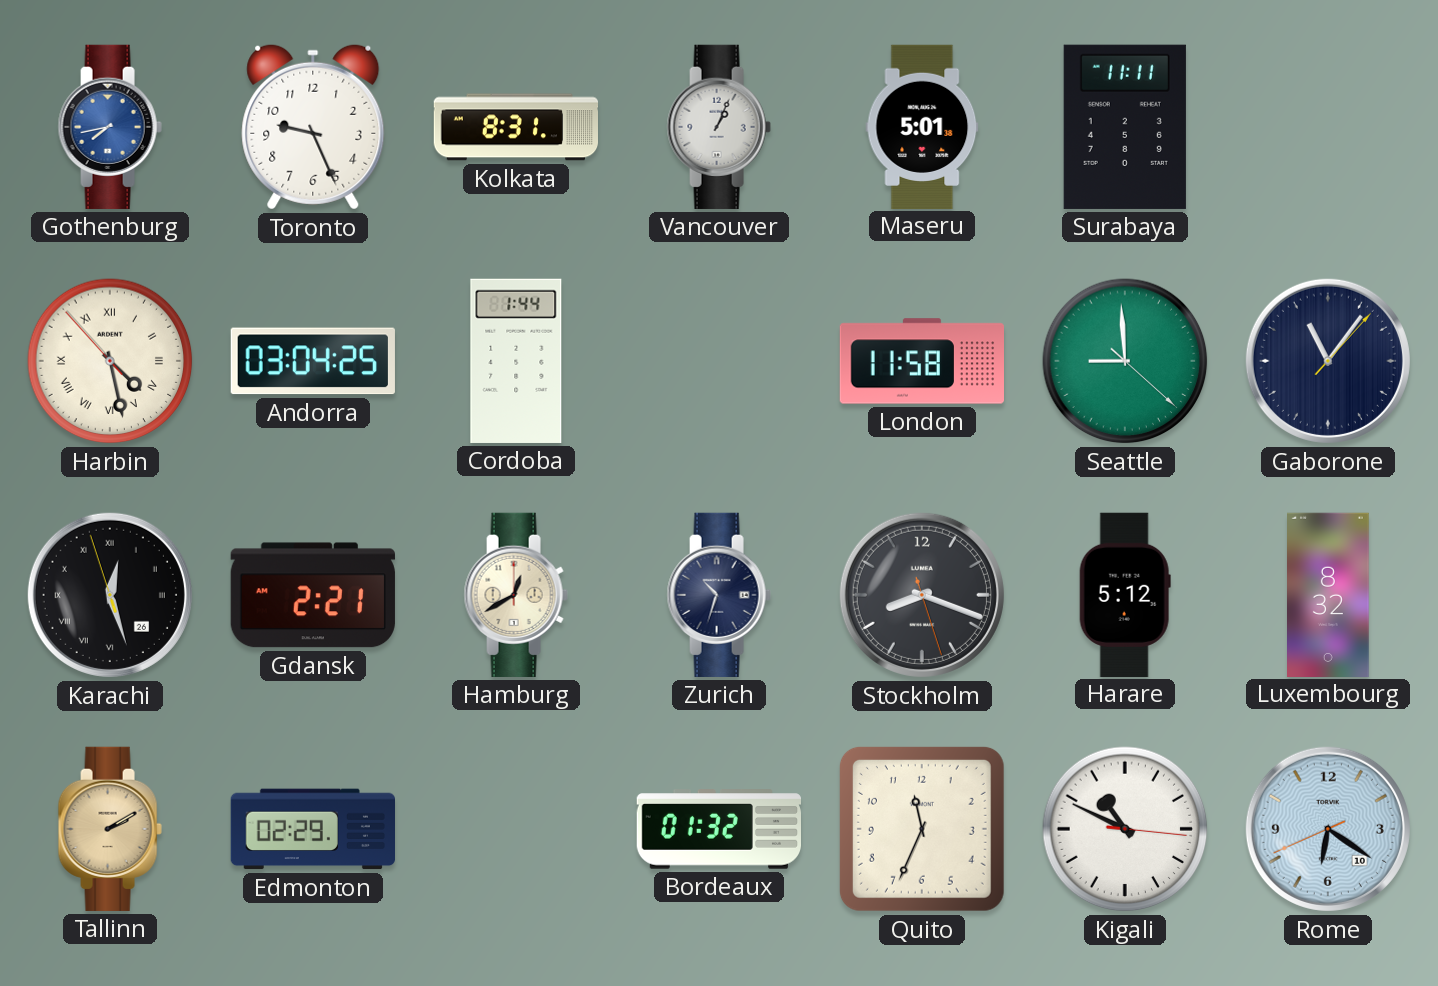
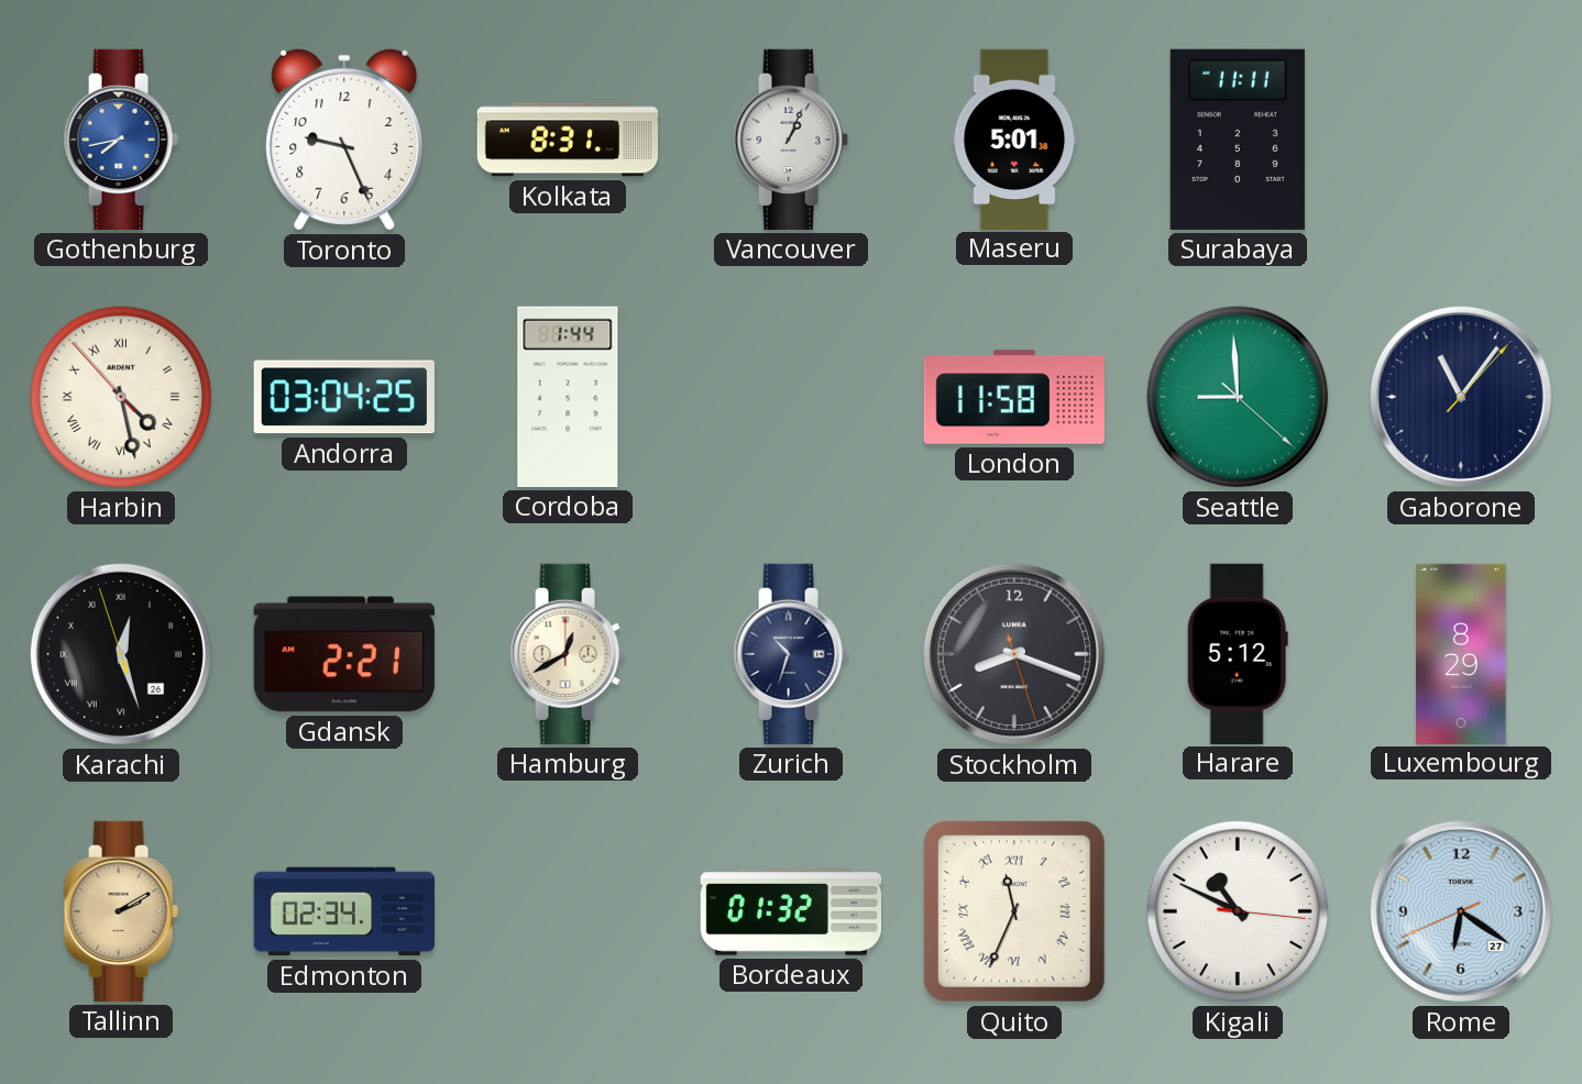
Luxembourg: 8:32 -> 8:29
Edmonton: 02:29 -> 02:34
Quito numerals: Arabic -> Roman
Rome date: 10 -> 27
